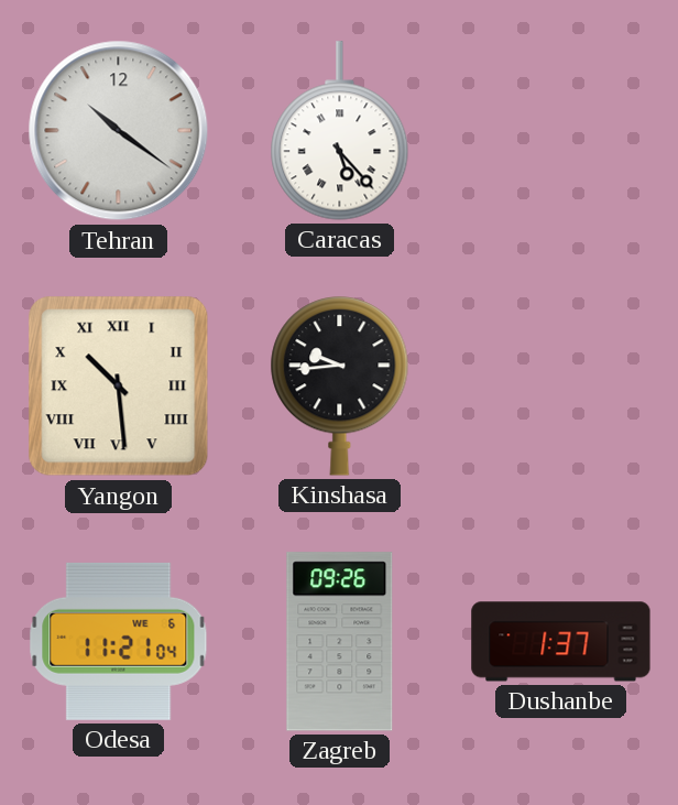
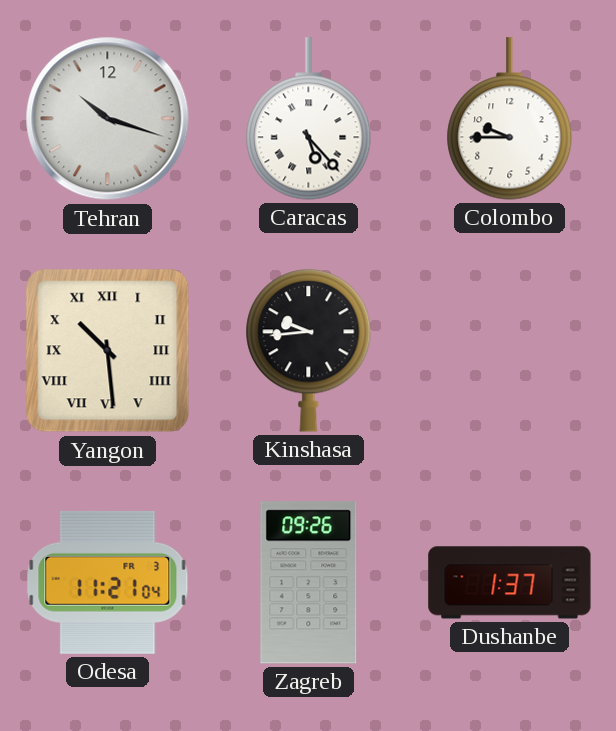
Tehran: 10:21 -> 10:18
Colombo: none -> 9:45
Odesa date: WE 6 -> FR 3
